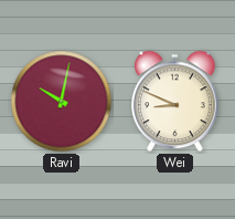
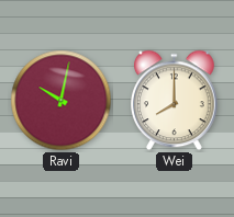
Wei: 8:49 -> 8:00
